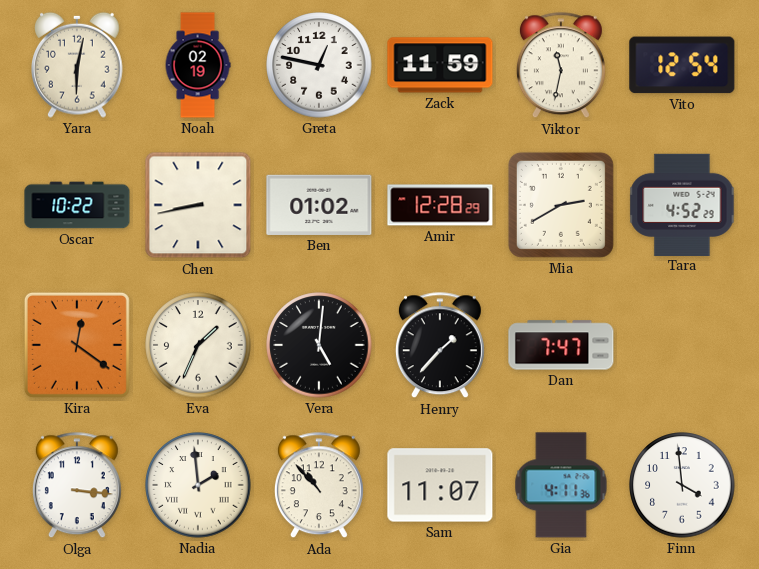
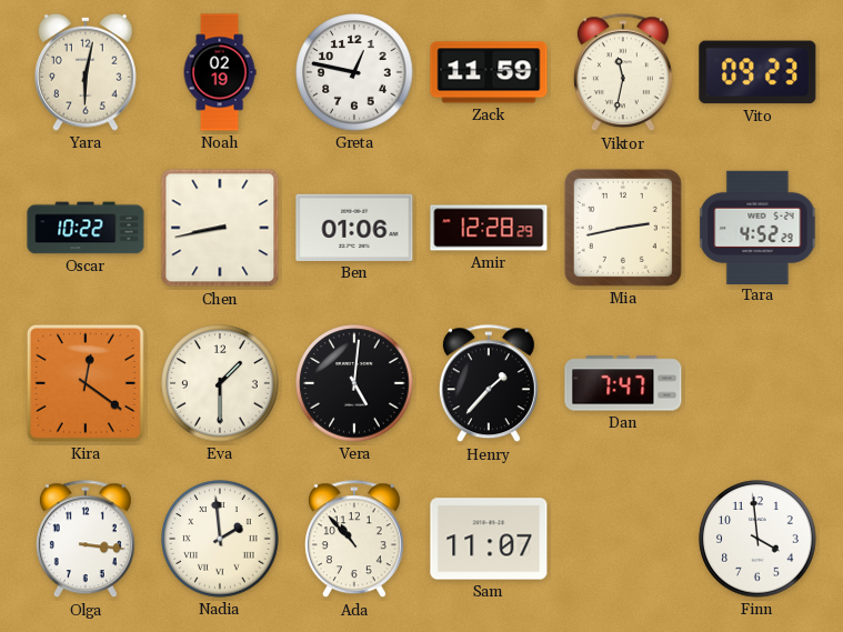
Vito: 12:54 -> 09:23
Ben: 01:02 -> 01:06
Mia: 2:40 -> 2:43
Eva: 1:34 -> 1:30
Gia: 4:11 -> none
